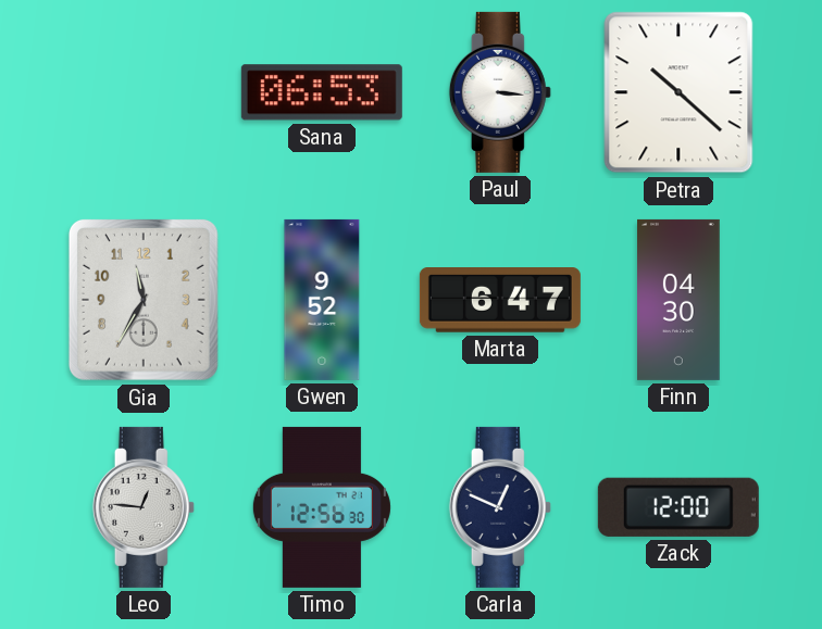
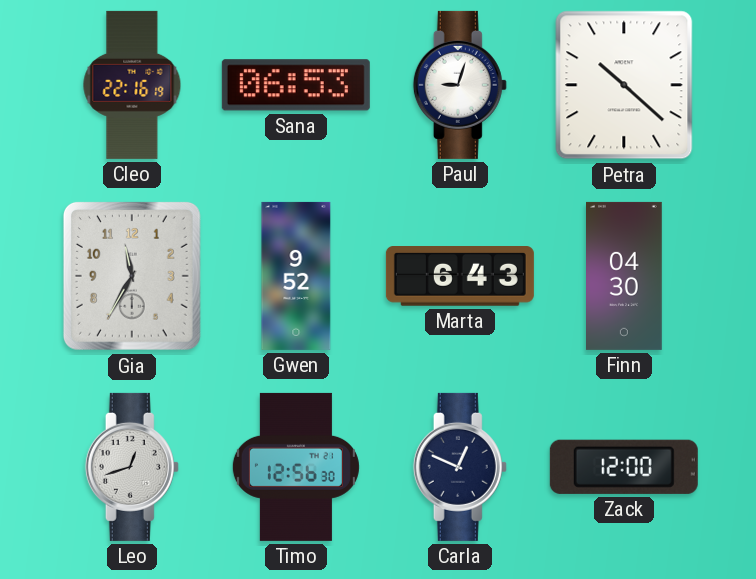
Cleo: none -> 22:16
Paul: 3:16 -> 9:03
Marta: 6:47 -> 6:43
Leo: 12:46 -> 12:42
